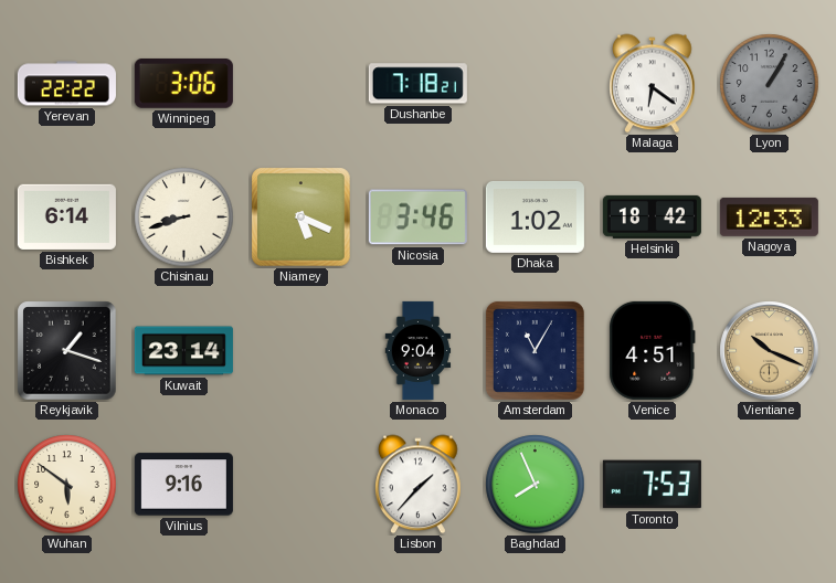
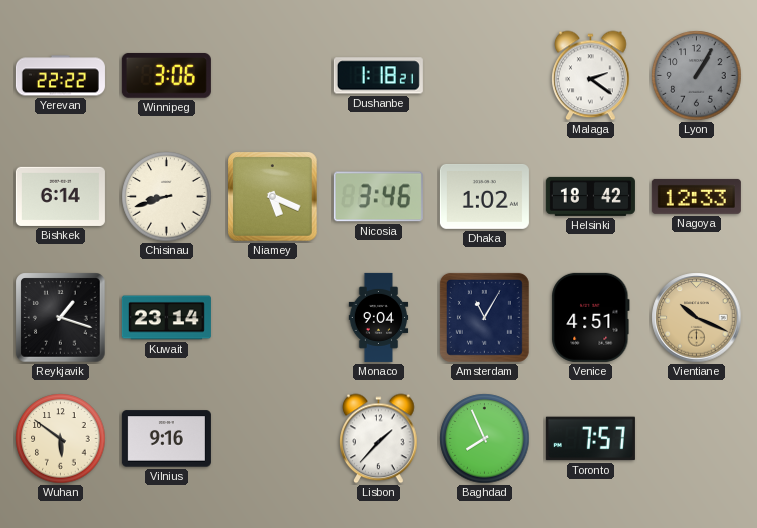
Dushanbe: 7:18 -> 1:18
Malaga: 6:21 -> 2:21
Toronto: 7:53 -> 7:57
